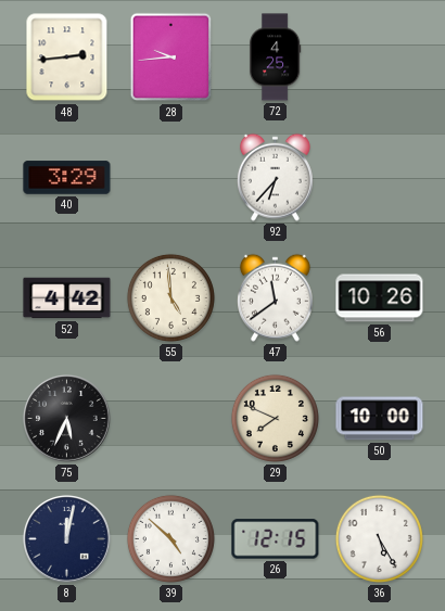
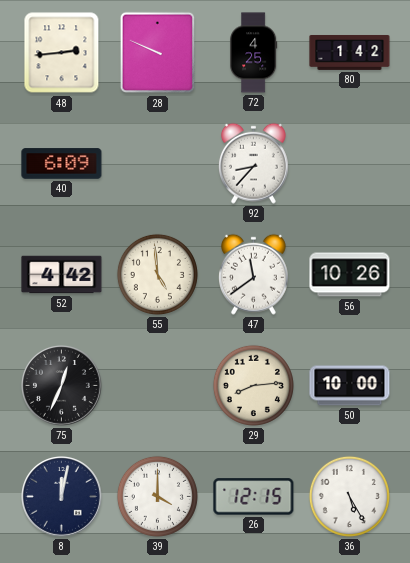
28: 9:44 -> 9:49
80: none -> 1:42
40: 3:29 -> 6:09
92: 6:37 -> 8:37
75: 5:34 -> 12:34
29: 7:49 -> 8:14
39: 4:52 -> 4:00
